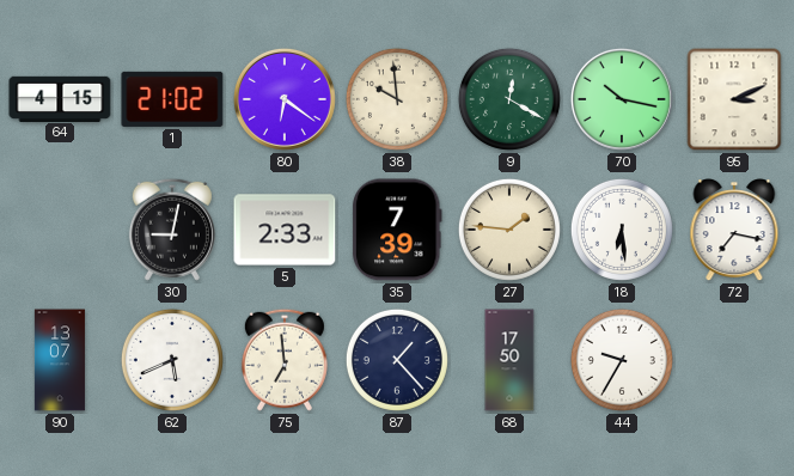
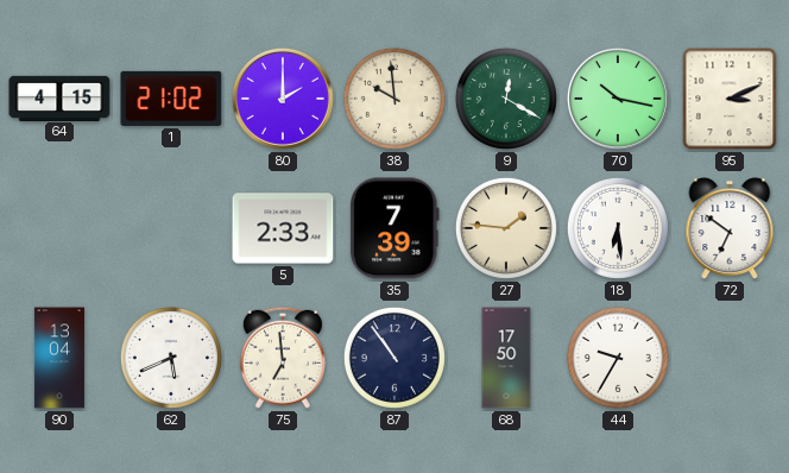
80: 6:21 -> 2:00
30: 9:02 -> none
72: 7:17 -> 6:51
90: 13:07 -> 13:04
87: 1:23 -> 10:54
